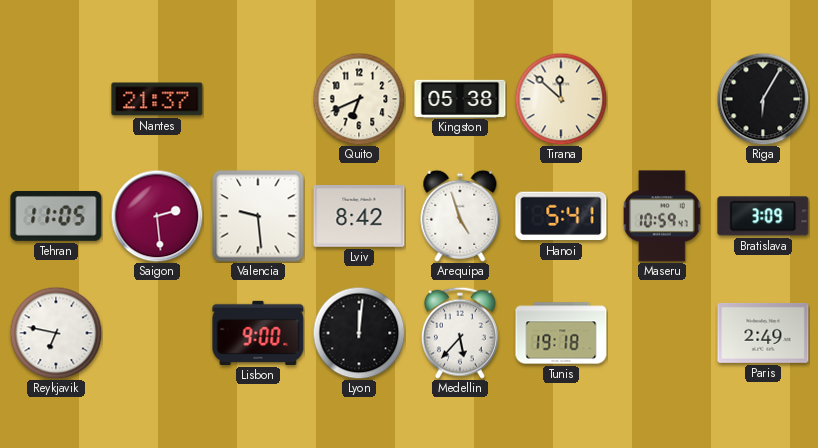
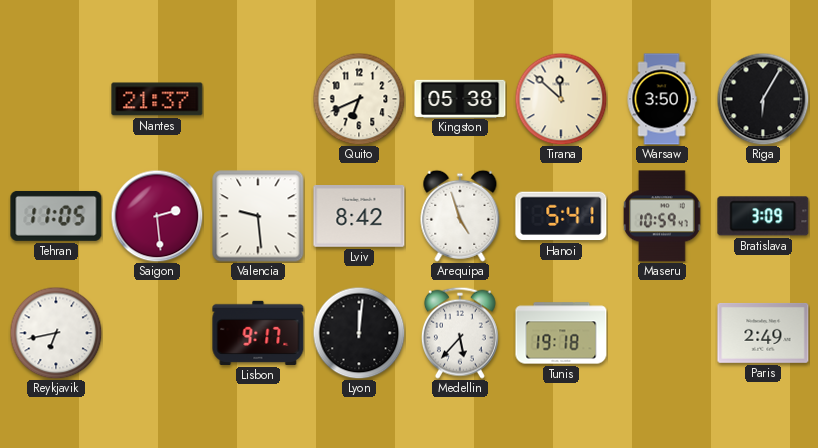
Warsaw: none -> 3:50
Reykjavik: 6:47 -> 6:43
Lisbon: 9:00 -> 9:17
